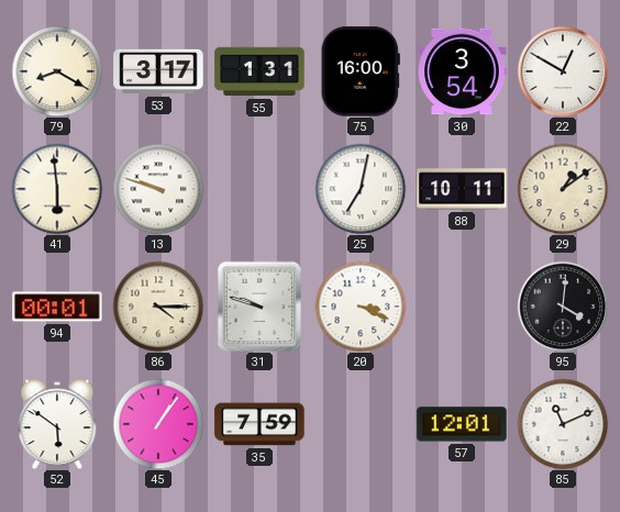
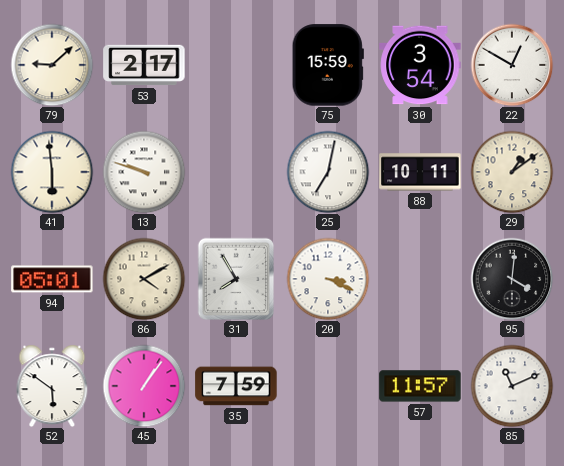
79: 8:20 -> 9:08
53: 3:17 -> 2:17
55: 1:31 -> none
75: 16:00 -> 15:59
94: 00:01 -> 05:01
86: 4:15 -> 4:10
31: 9:48 -> 7:55
57: 12:01 -> 11:57
